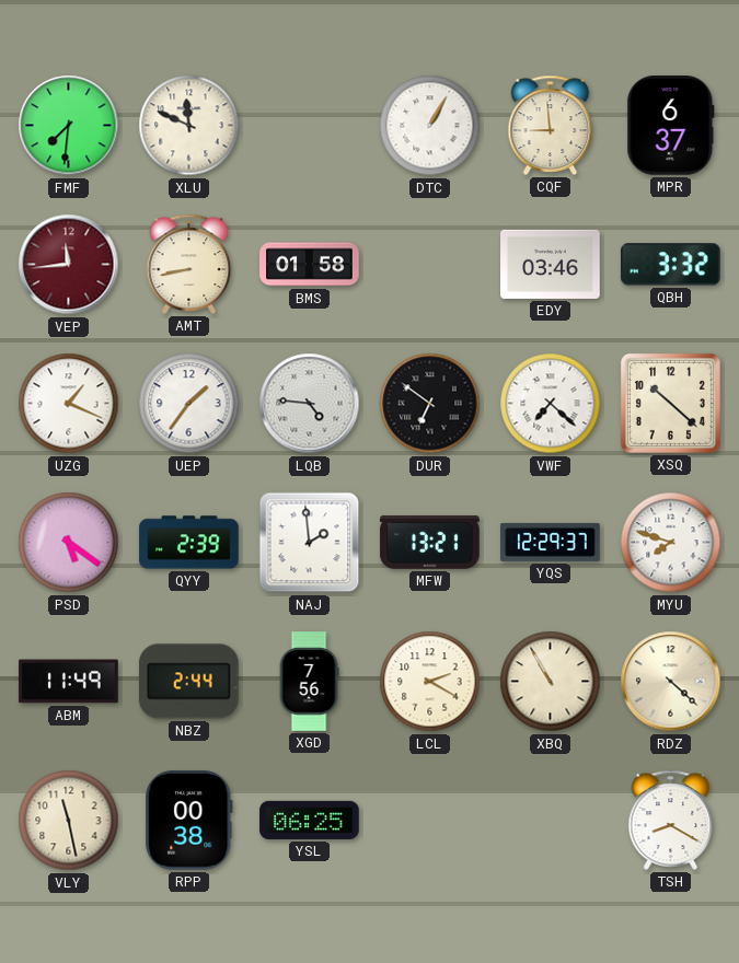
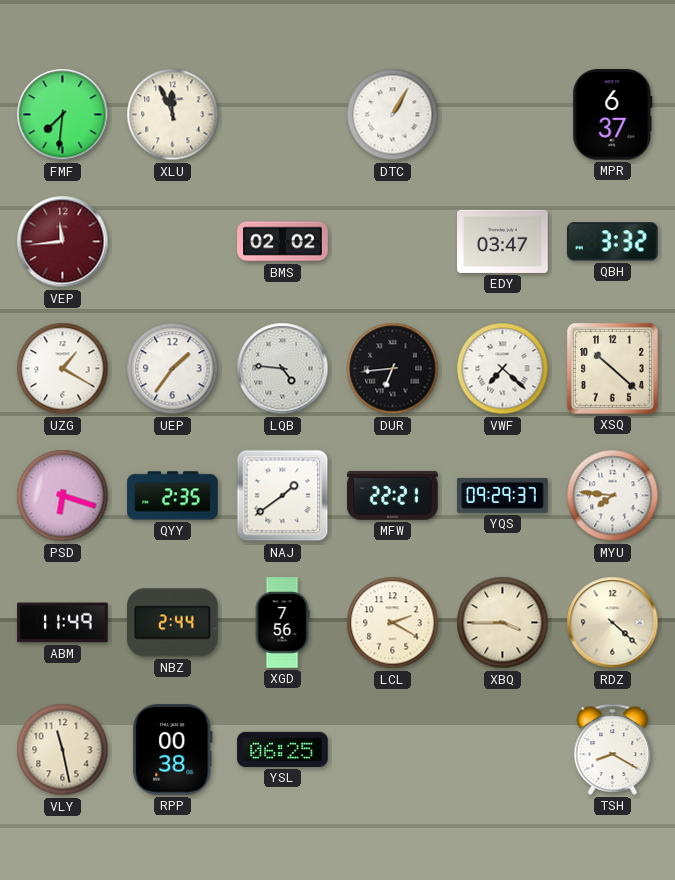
XLU: 11:49 -> 11:56
CQF: 8:59 -> none
AMT: 8:43 -> none
BMS: 01:58 -> 02:02
EDY: 03:46 -> 03:47
UZG: 1:19 -> 1:20
DUR: 6:51 -> 6:44
PSD: 5:21 -> 6:18
QYY: 2:39 -> 2:35
NAJ: 1:59 -> 1:39
MFW: 13:21 -> 22:21
YQS: 12:29 -> 09:29
MYU: 7:48 -> 7:46
XBQ: 10:55 -> 3:45
